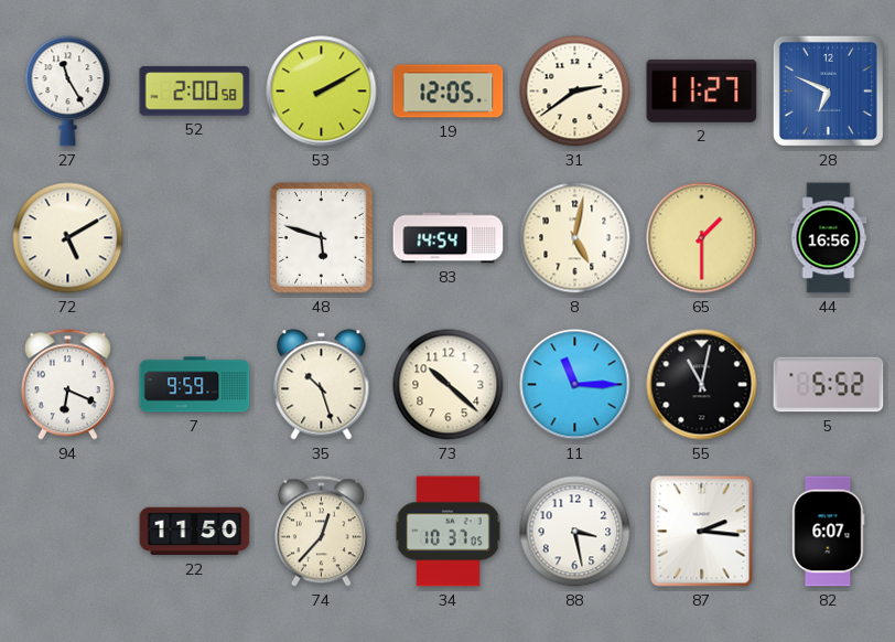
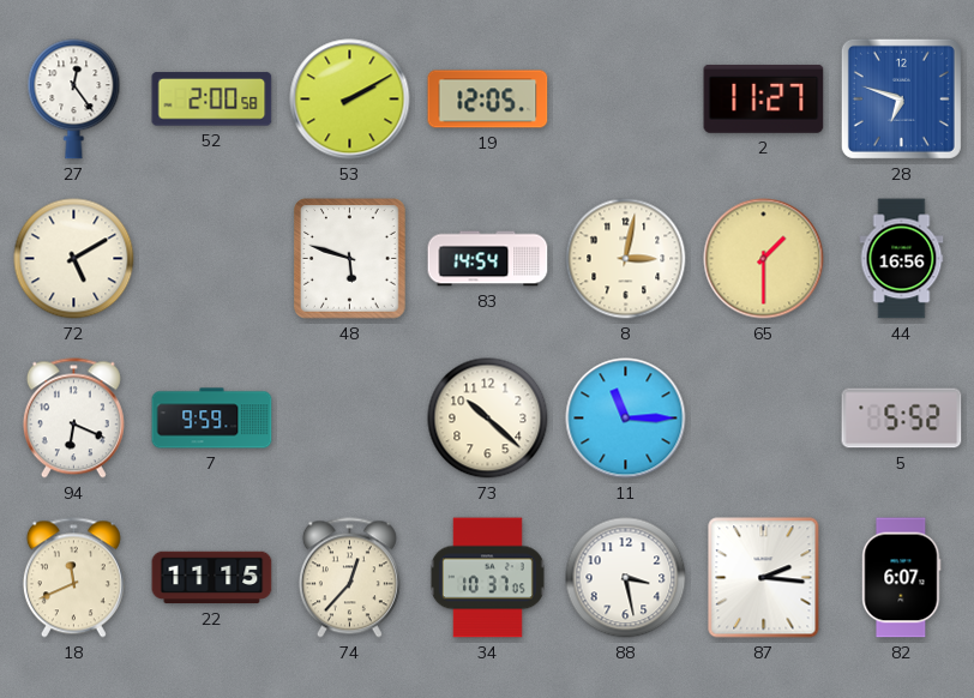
27: 11:25 -> 12:24
31: 2:39 -> none
28: 6:49 -> 6:48
8: 5:02 -> 3:02
35: 10:27 -> none
55: 11:02 -> none
18: none -> 11:41
22: 11:50 -> 11:15
